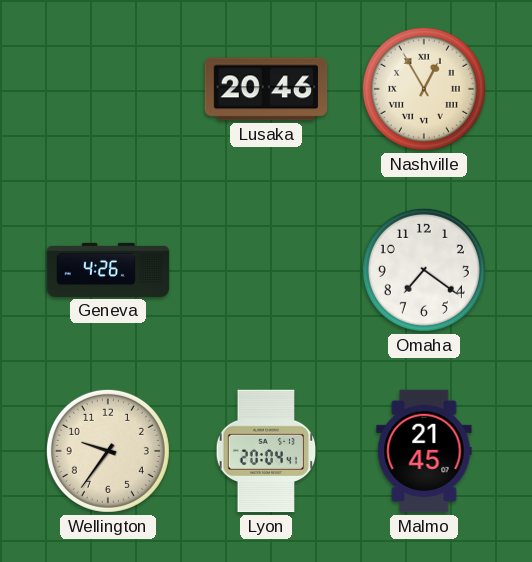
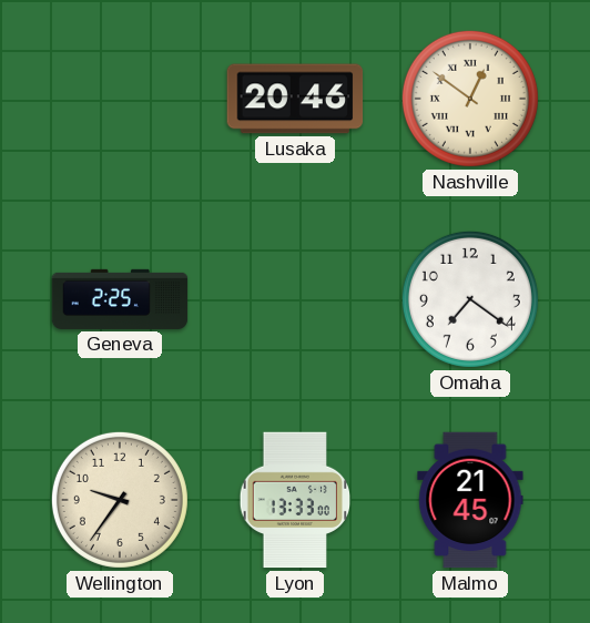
Nashville: 12:55 -> 12:51
Geneva: 4:26 -> 2:25
Lyon: 20:04 -> 13:33
